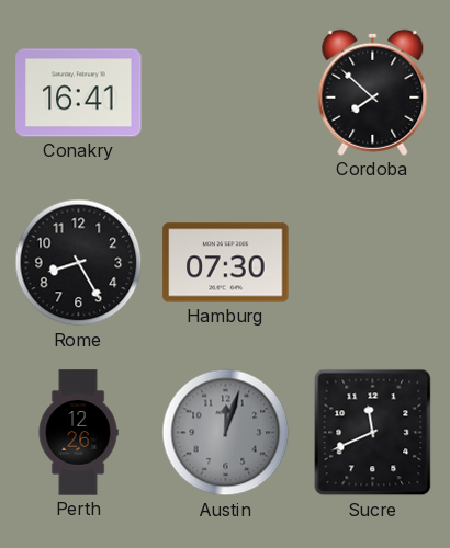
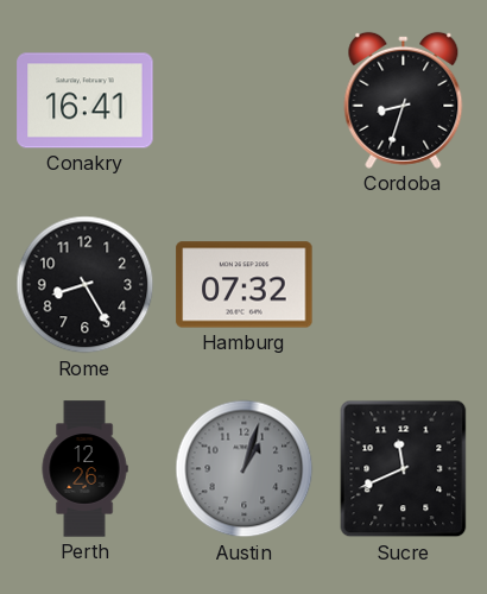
Cordoba: 7:52 -> 8:33
Hamburg: 07:30 -> 07:32
Austin: 12:03 -> 1:03
